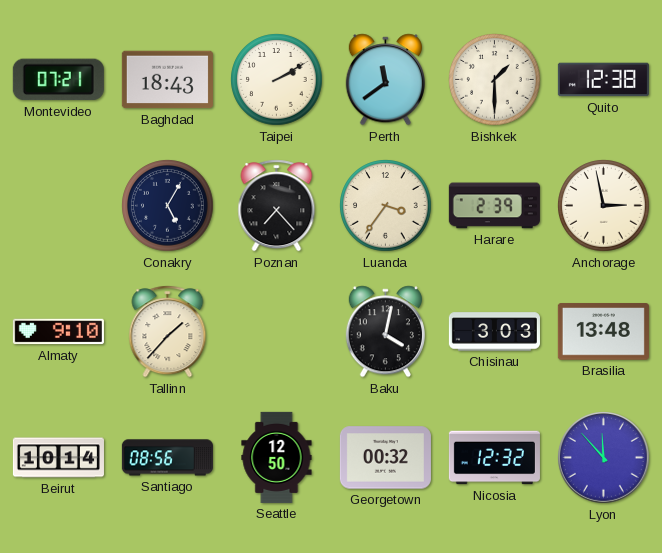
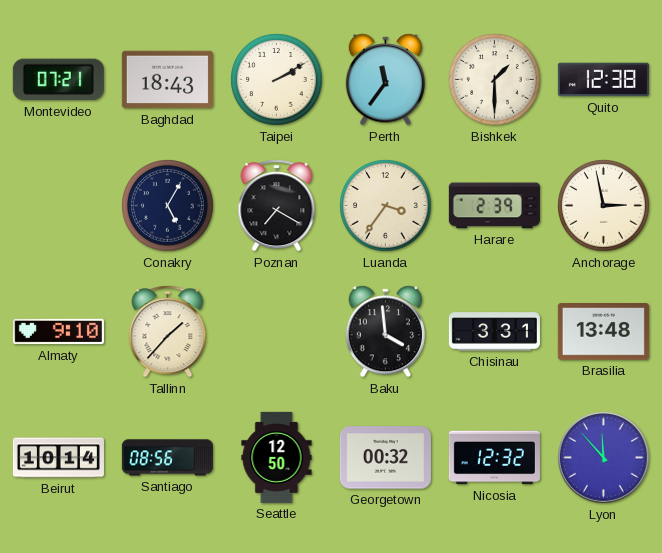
Perth: 11:39 -> 11:36
Poznan: 7:23 -> 7:20
Baku: 4:02 -> 3:59
Chisinau: 3:03 -> 3:31
